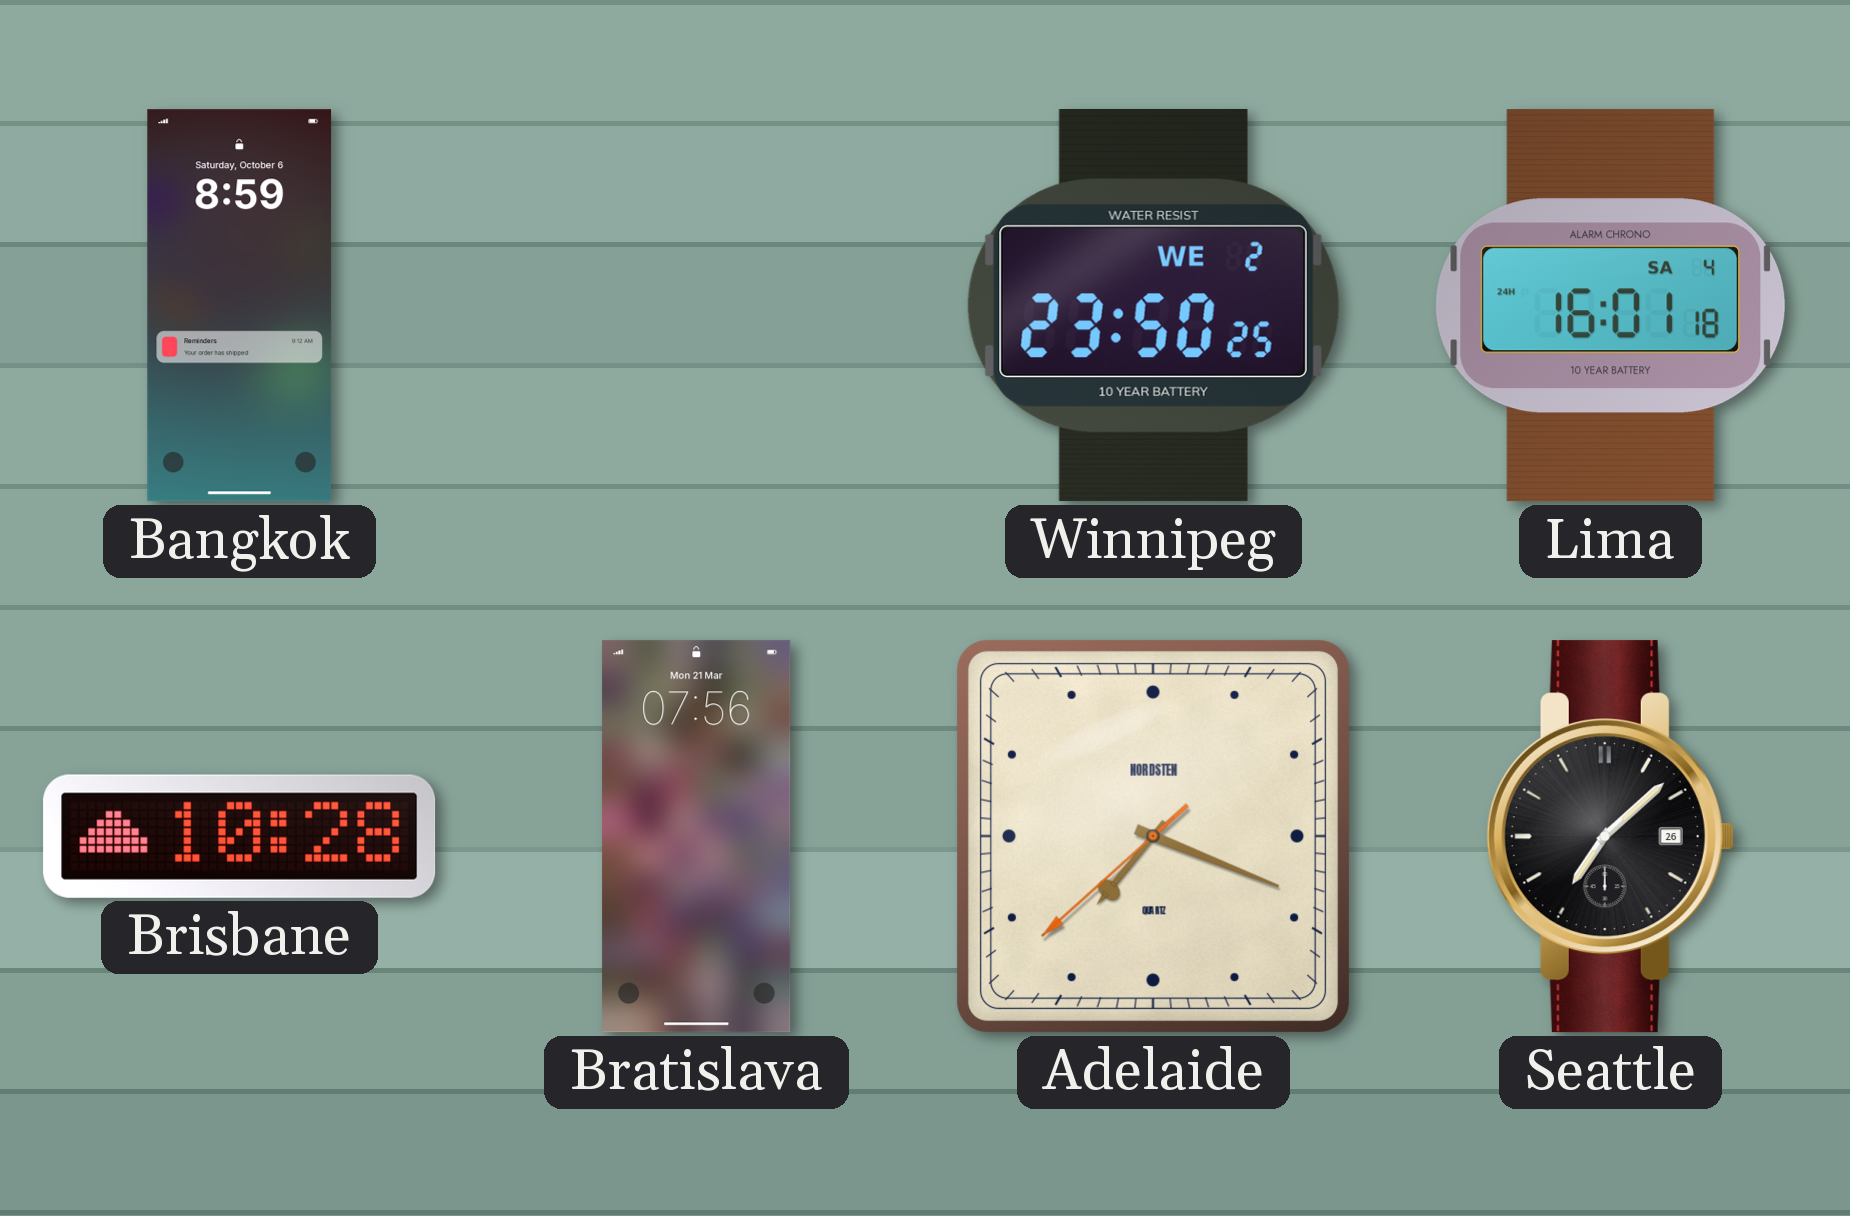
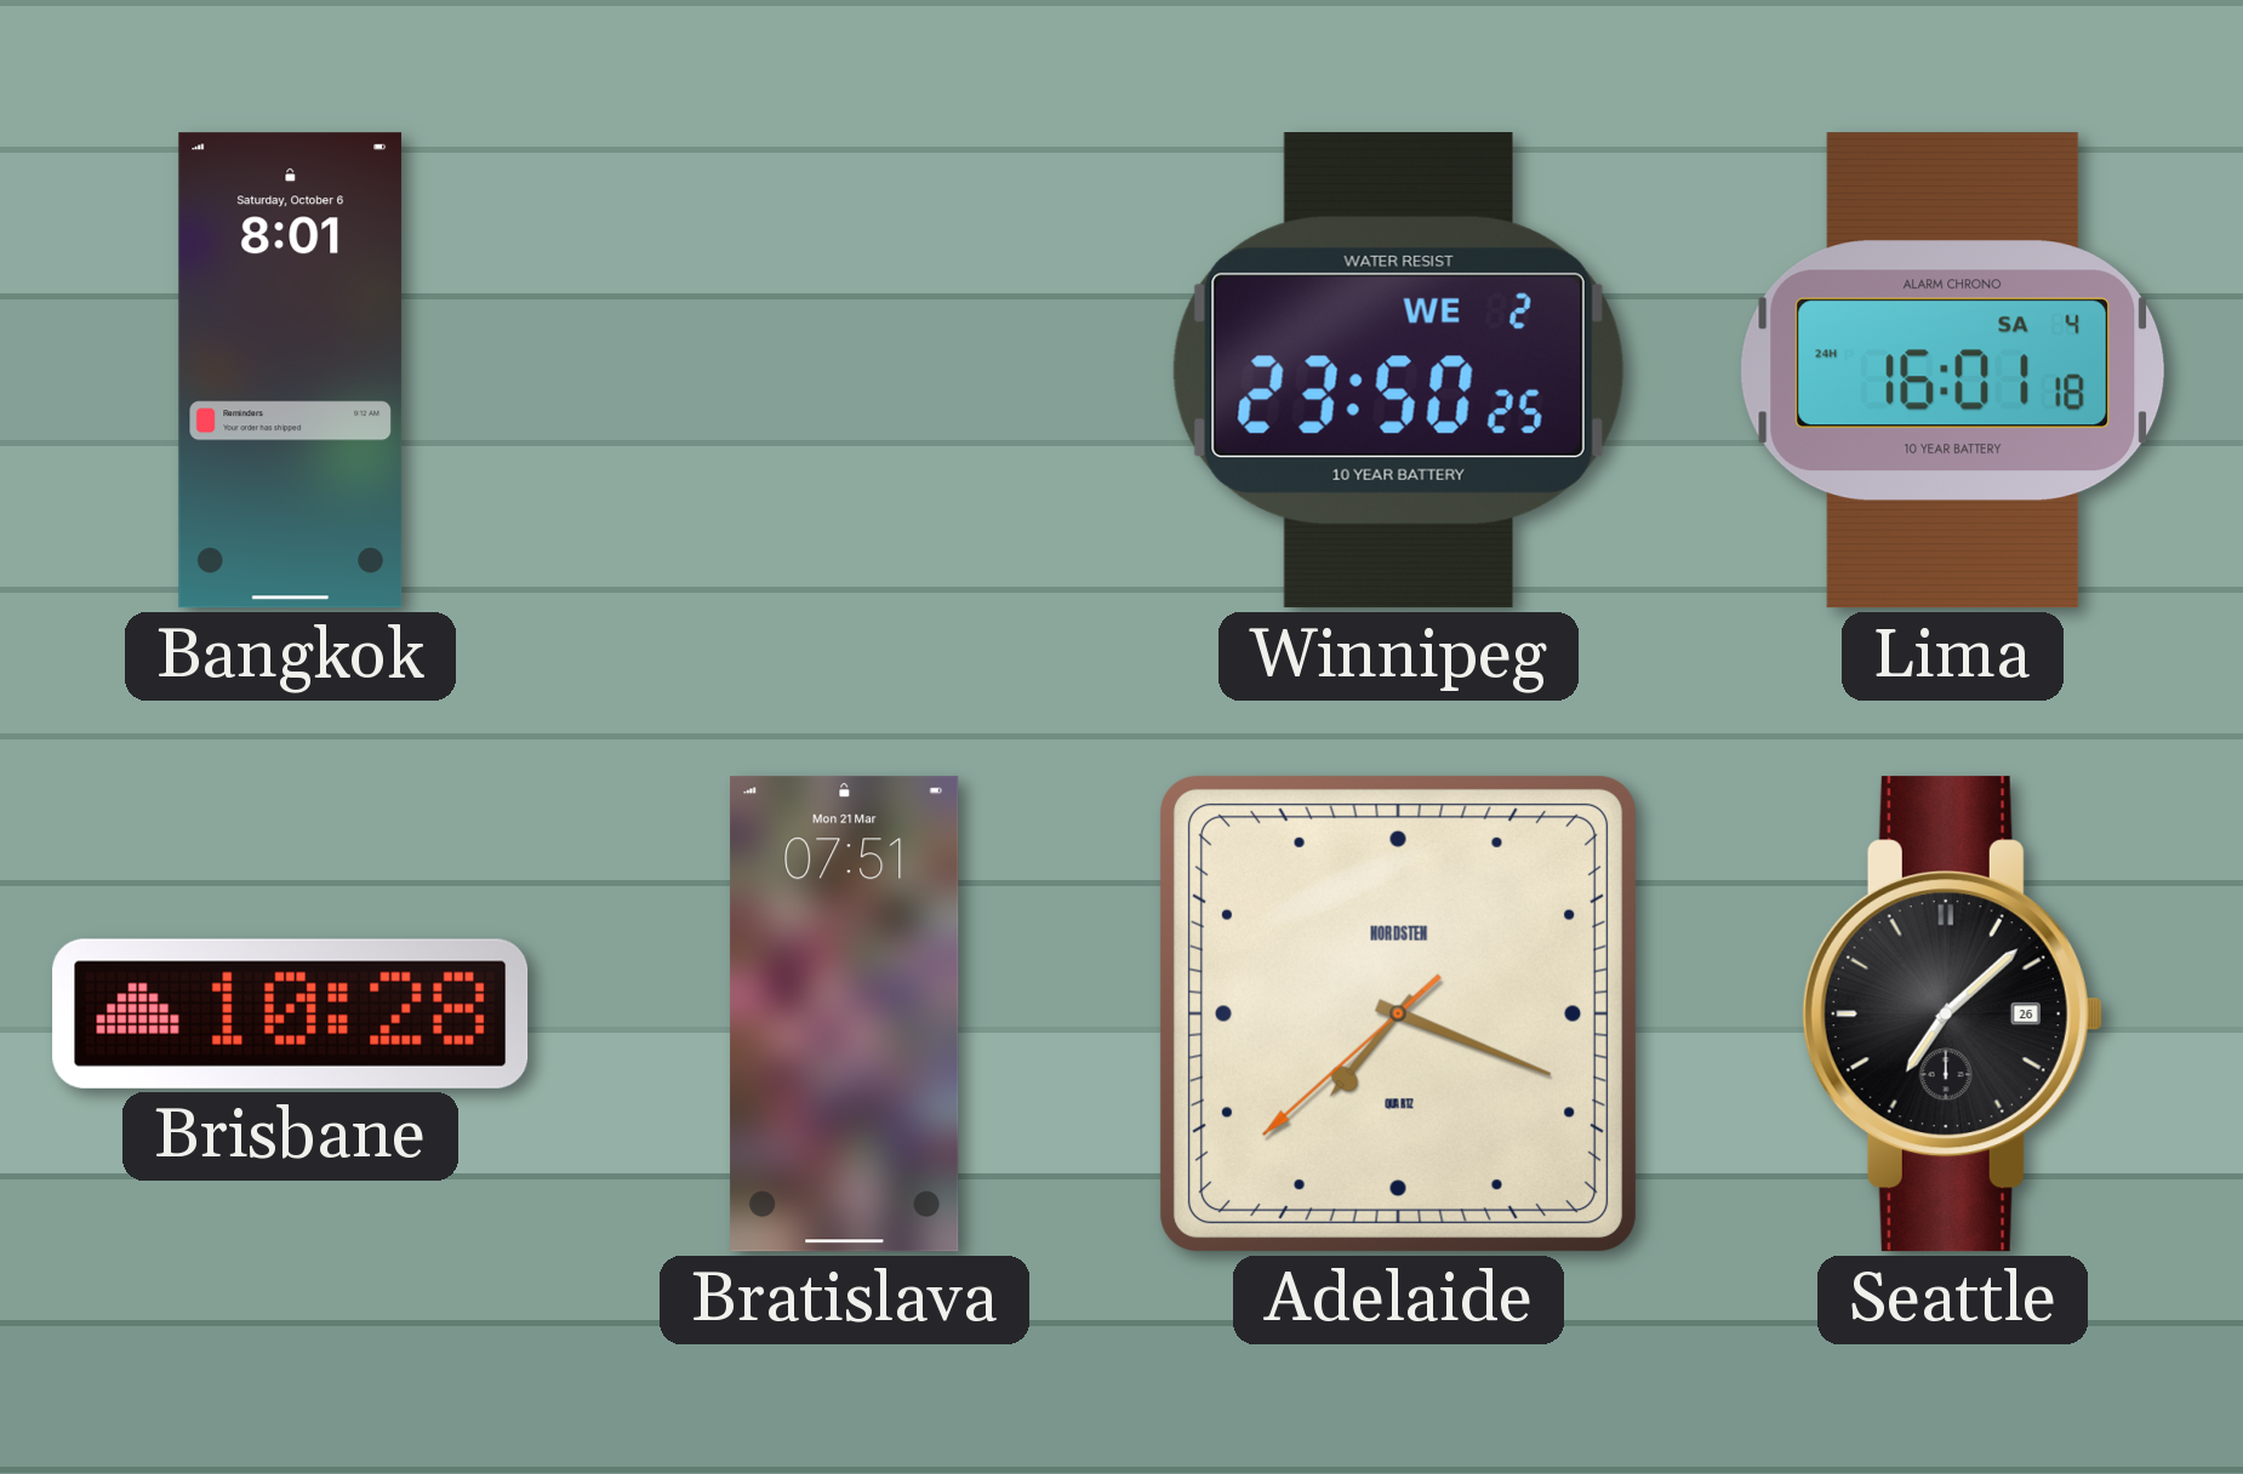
Bangkok: 8:59 -> 8:01
Bratislava: 07:56 -> 07:51
